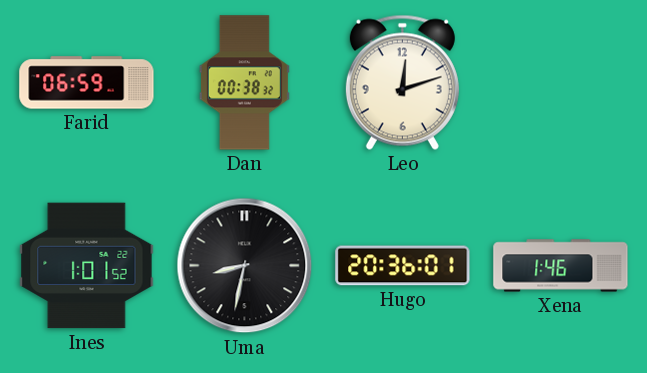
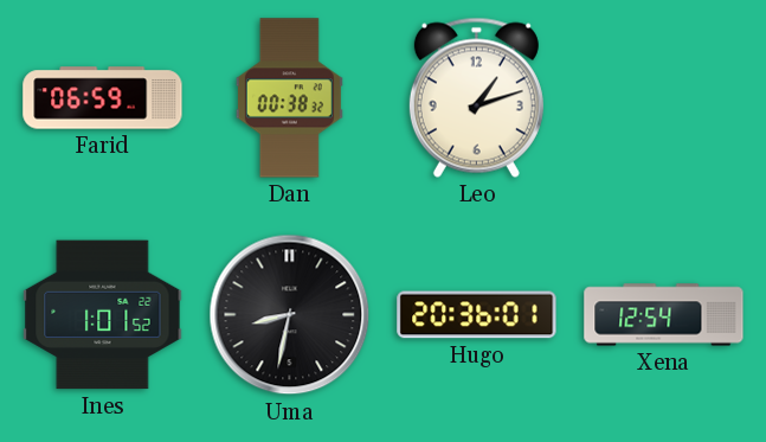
Leo: 12:12 -> 1:12
Xena: 1:46 -> 12:54
